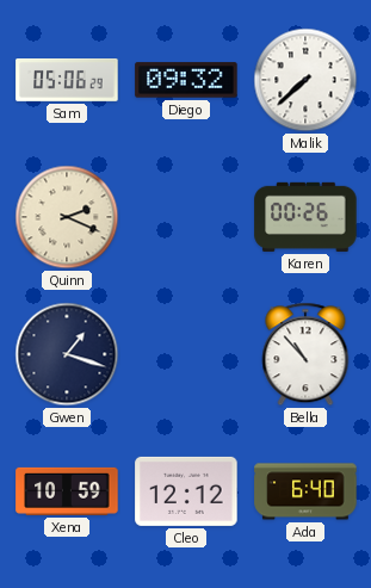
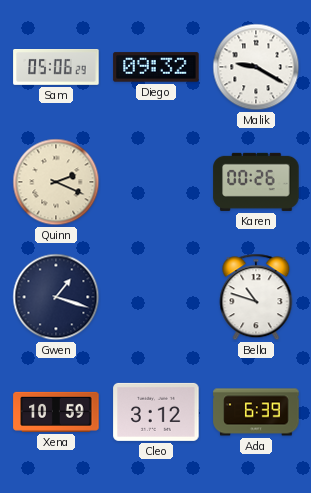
Malik: 7:38 -> 9:20
Bella: 10:53 -> 10:48
Cleo: 12:12 -> 3:12
Ada: 6:40 -> 6:39
